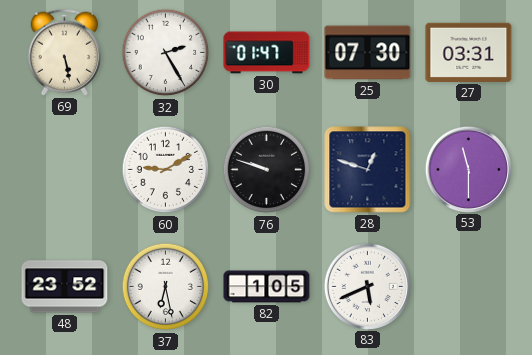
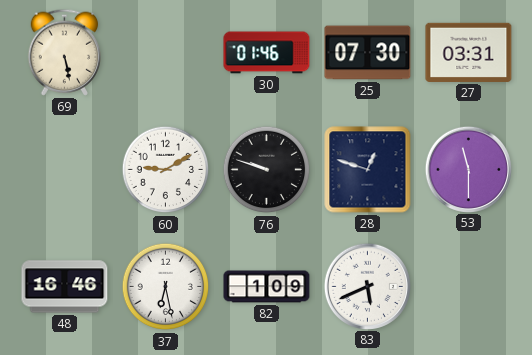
32: 2:25 -> none
30: 01:47 -> 01:46
48: 23:52 -> 16:46
82: 1:05 -> 1:09
